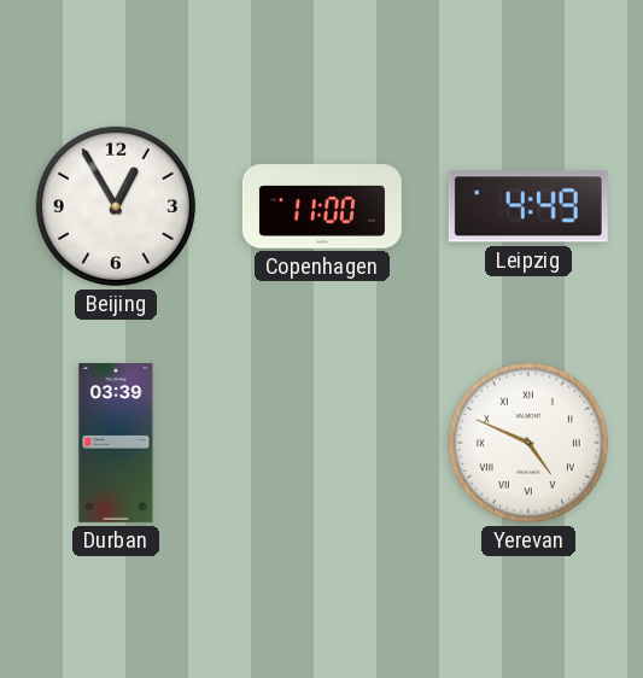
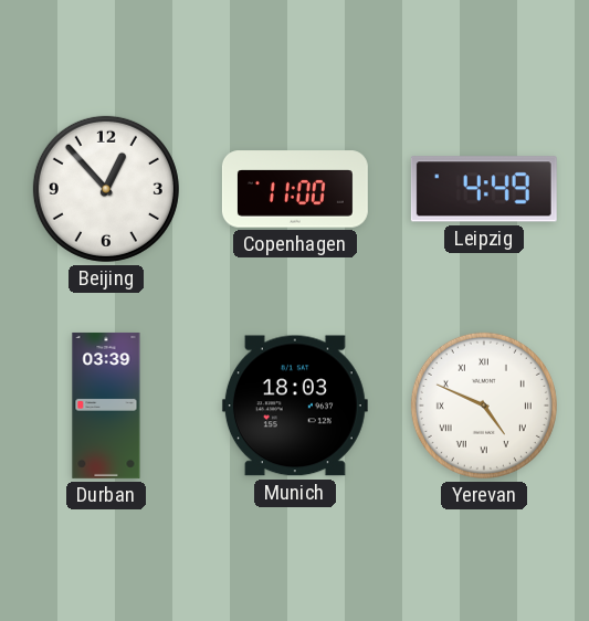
Beijing: 12:55 -> 12:53
Munich: none -> 18:03
